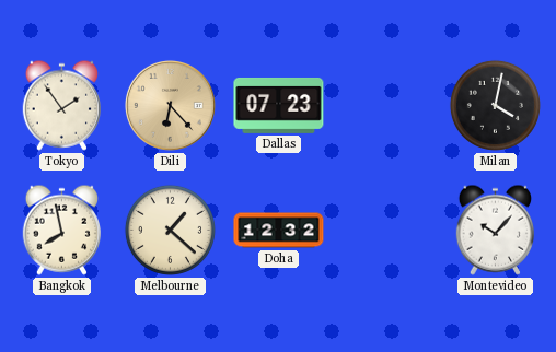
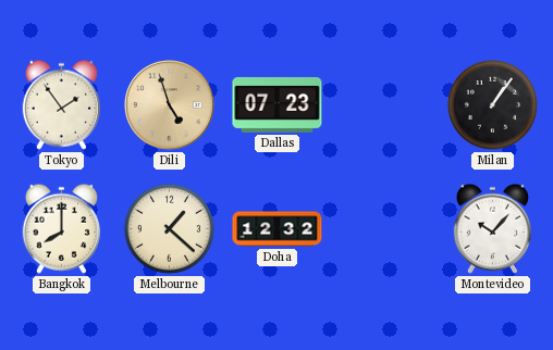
Dili: 6:23 -> 4:57
Milan: 4:02 -> 1:06
Bangkok: 7:58 -> 8:00
